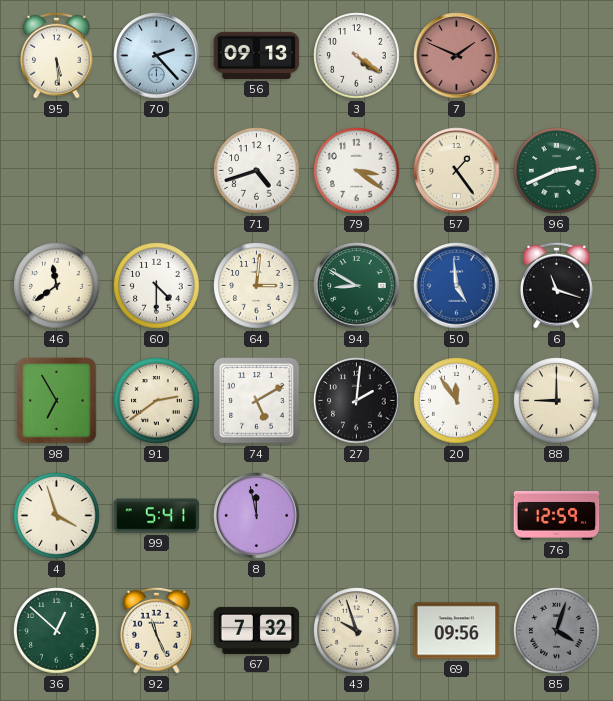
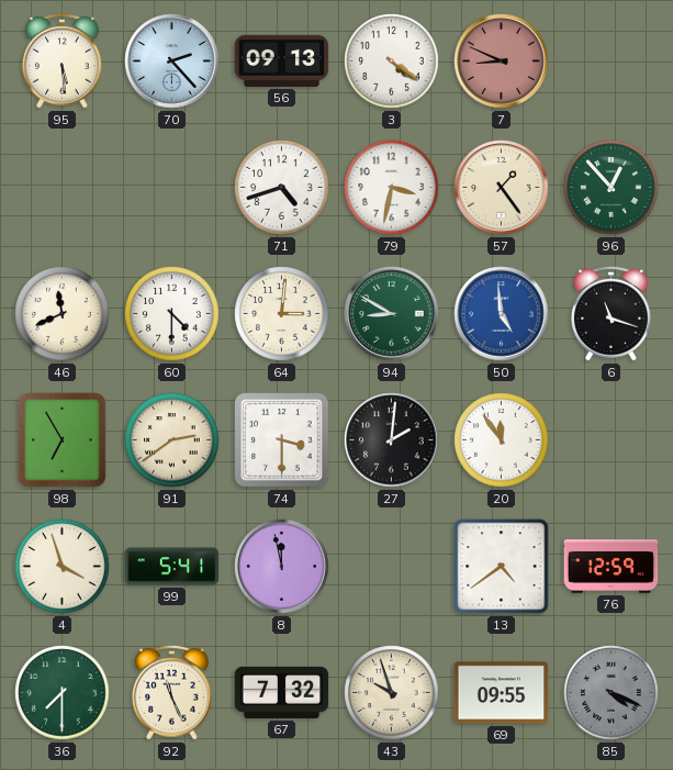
7: 1:49 -> 8:49
79: 3:21 -> 3:32
96: 2:41 -> 12:53
46: 11:39 -> 11:41
74: 5:10 -> 3:30
88: 9:00 -> none
13: none -> 4:39
36: 12:52 -> 7:30
69: 09:56 -> 09:55
85: 4:03 -> 4:19
